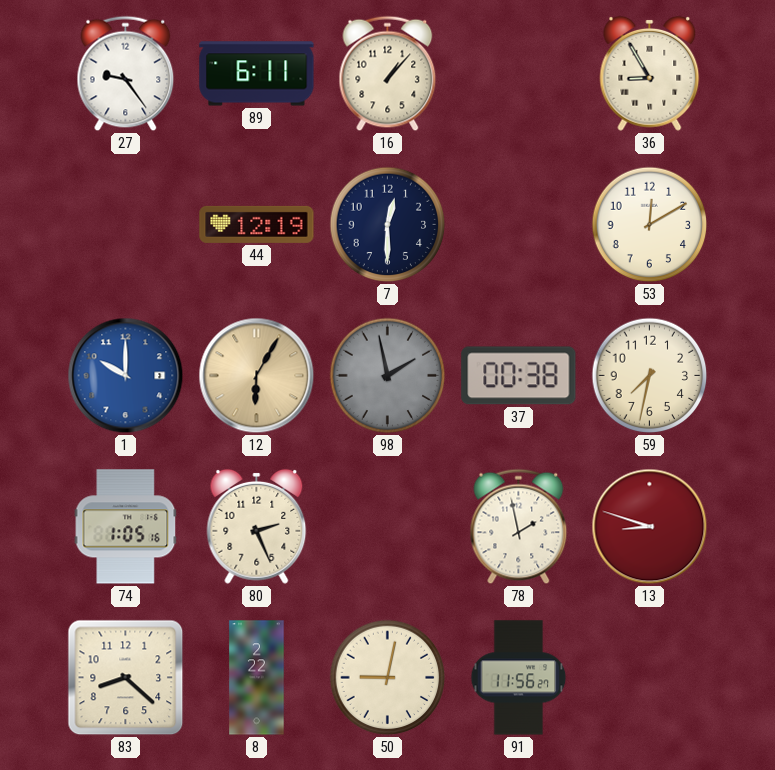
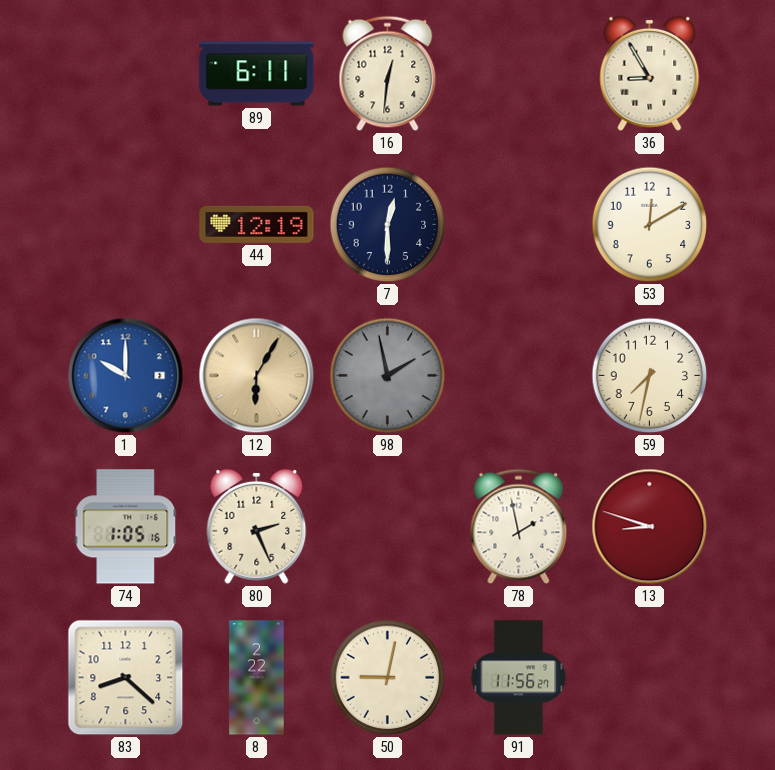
27: 9:24 -> none
16: 1:07 -> 12:31
37: 00:38 -> none
